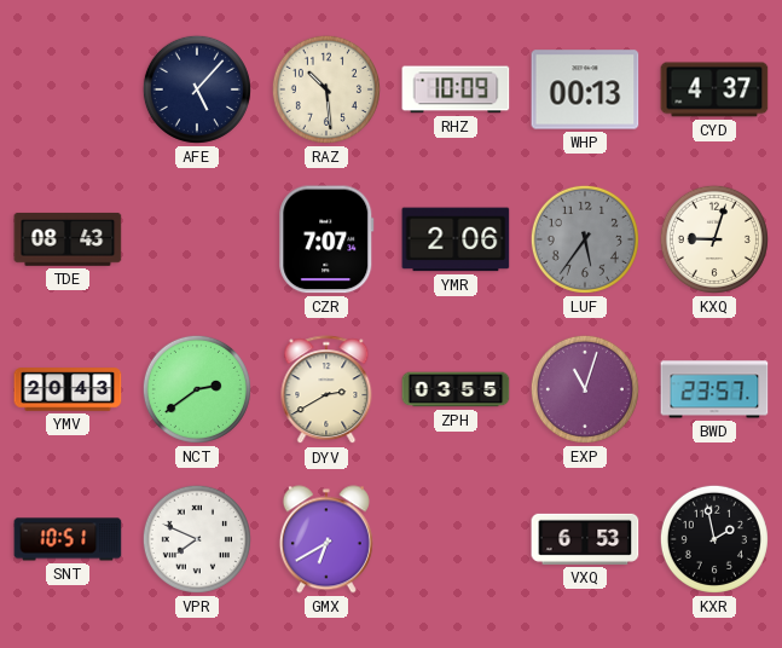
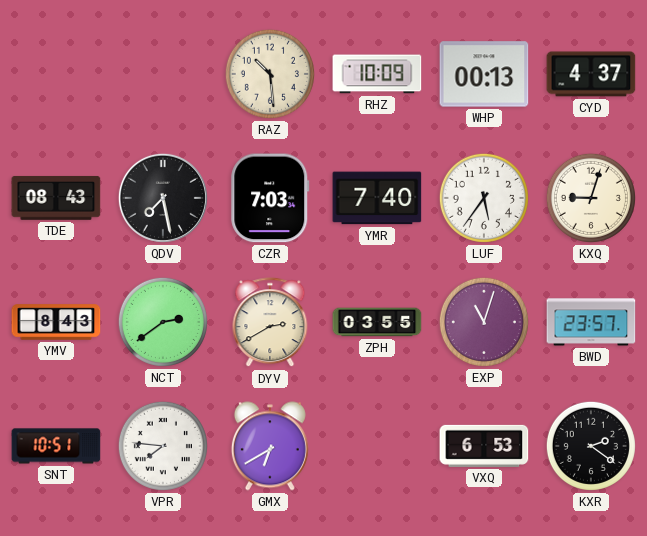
AFE: 5:07 -> none
QDV: none -> 7:28
CZR: 7:07 -> 7:03
YMR: 2:06 -> 7:40
LUF dial: grey -> white
YMV: 20:43 -> 8:43
VPR: 7:49 -> 7:46
KXR: 1:58 -> 2:21
